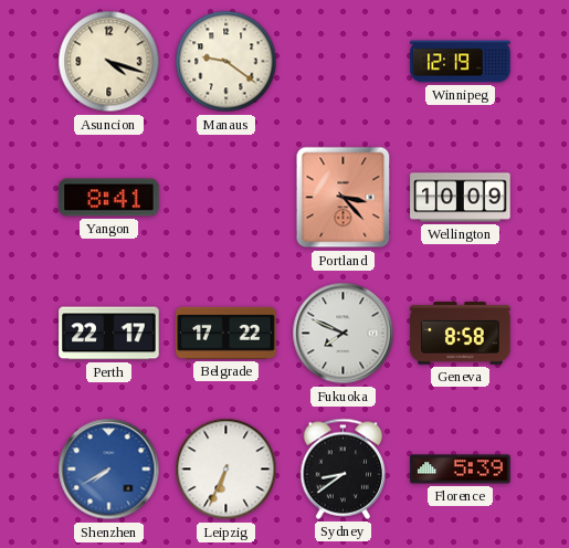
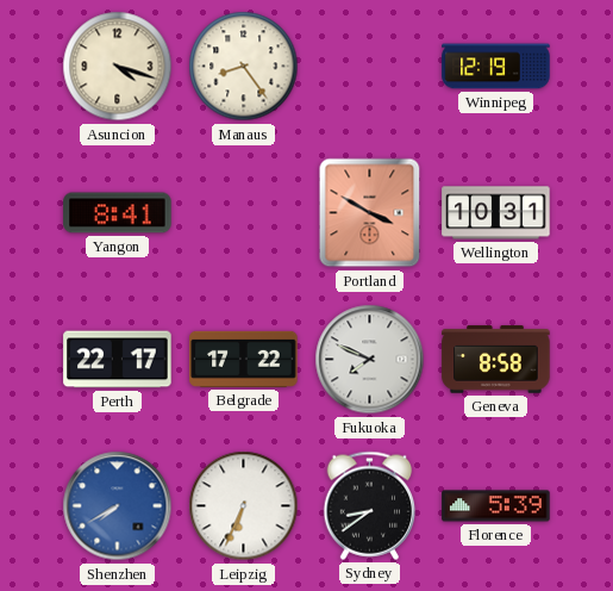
Manaus: 9:21 -> 8:24
Portland: 3:23 -> 3:50
Wellington: 10:09 -> 10:31
